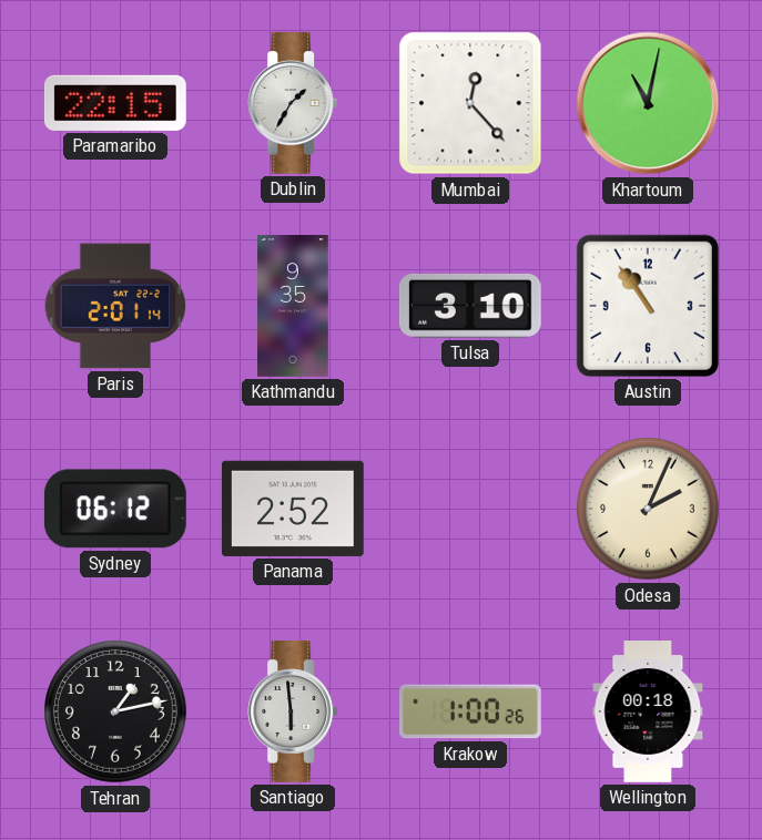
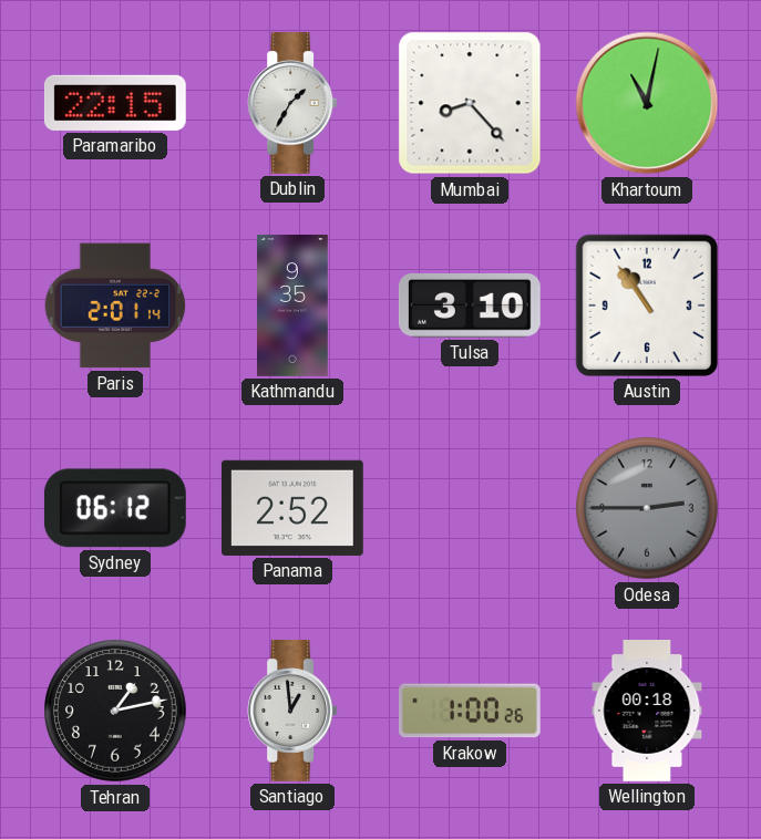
Mumbai: 12:23 -> 8:23
Odesa: 2:04 -> 2:45
Odesa dial: cream -> grey
Santiago: 5:59 -> 12:59
